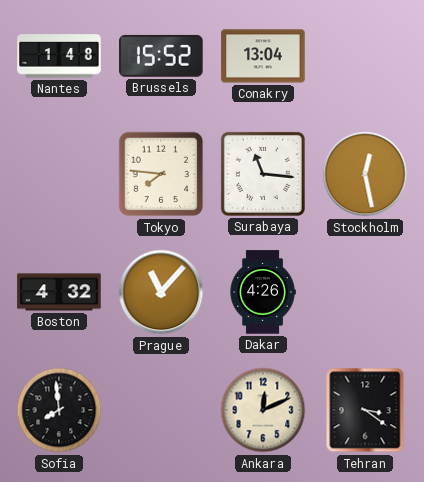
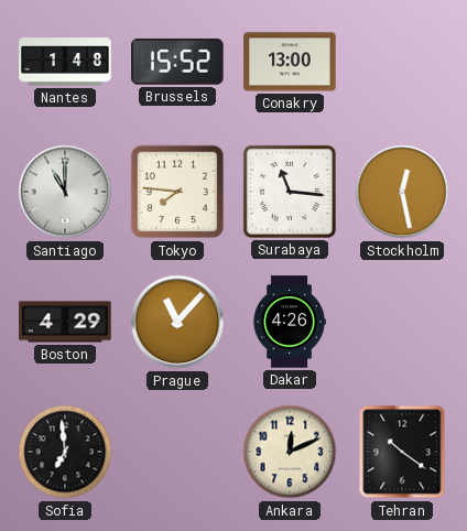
Conakry: 13:04 -> 13:00
Santiago: none -> 11:00
Boston: 4:32 -> 4:29
Sofia: 7:59 -> 6:59
Tehran: 3:21 -> 10:21
